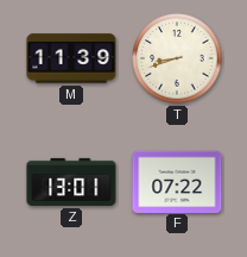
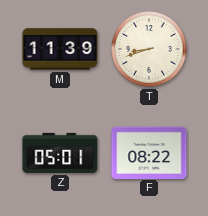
Z: 13:01 -> 05:01
F: 07:22 -> 08:22
